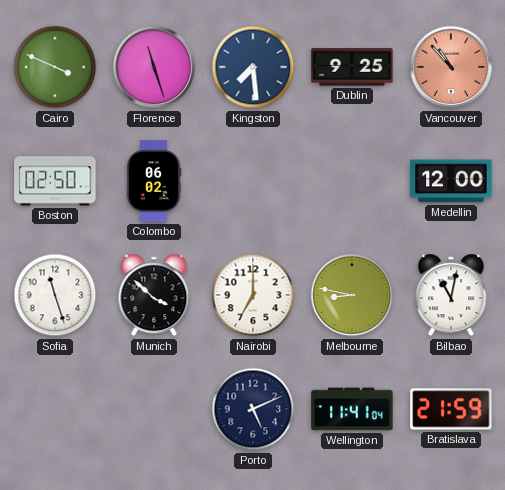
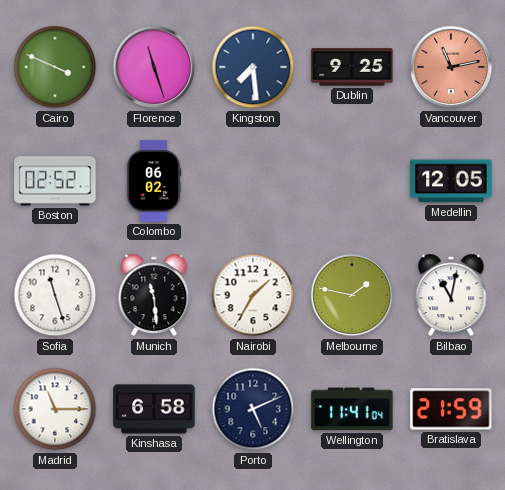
Vancouver: 10:53 -> 11:13
Boston: 02:50 -> 02:52
Medellin: 12:00 -> 12:05
Munich: 3:52 -> 11:29
Nairobi: 7:00 -> 1:35
Melbourne: 8:47 -> 1:47
Madrid: none -> 11:15
Kinshasa: none -> 6:58
